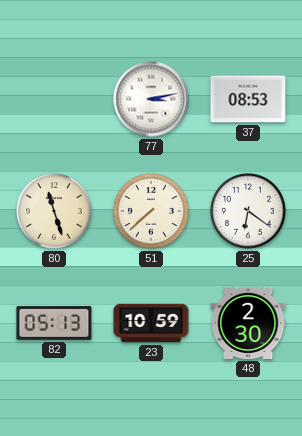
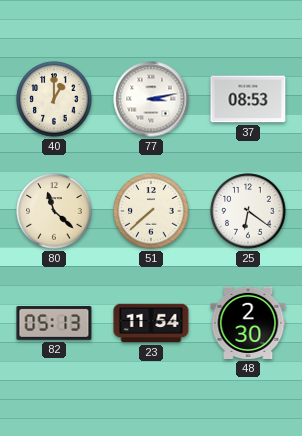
40: none -> 1:00
80: 11:27 -> 11:22
23: 10:59 -> 11:54
